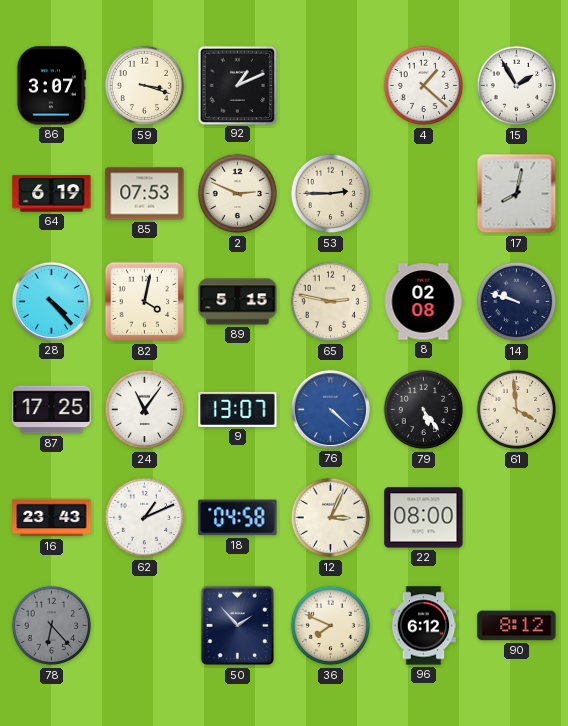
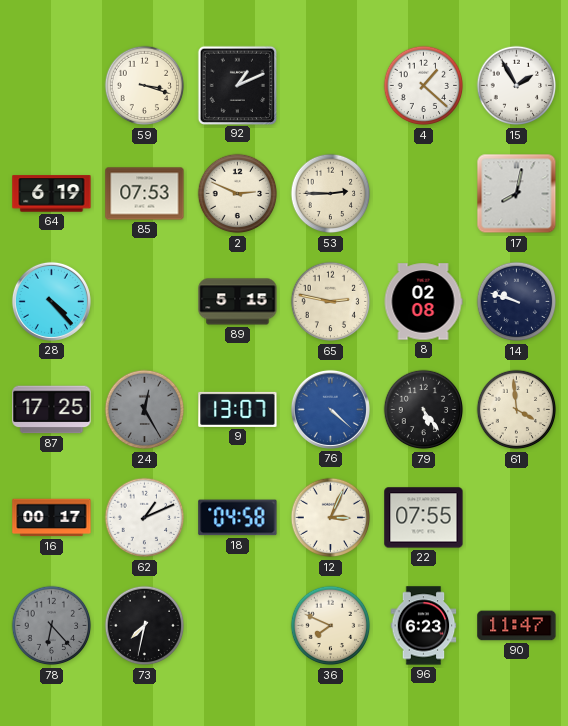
86: 3:07 -> none
82: 4:02 -> none
24: 11:06 -> 12:25
24 dial: white -> grey
16: 23:43 -> 00:17
22: 08:00 -> 07:55
73: none -> 7:32
50: 1:53 -> none
96: 6:12 -> 6:23
90: 8:12 -> 11:47
